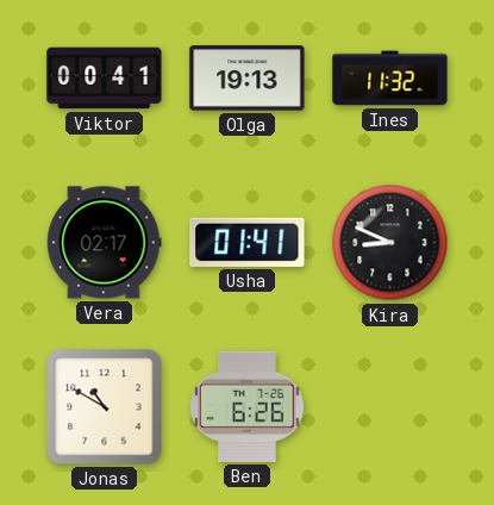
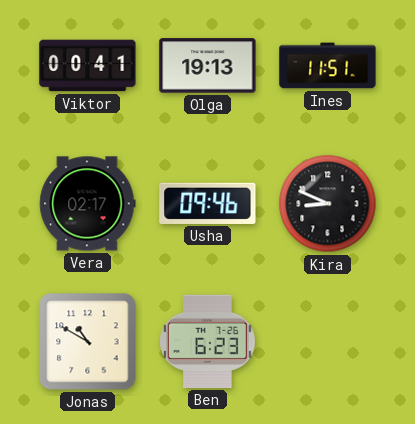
Ines: 11:32 -> 11:51
Usha: 01:41 -> 09:46
Ben: 6:26 -> 6:23
